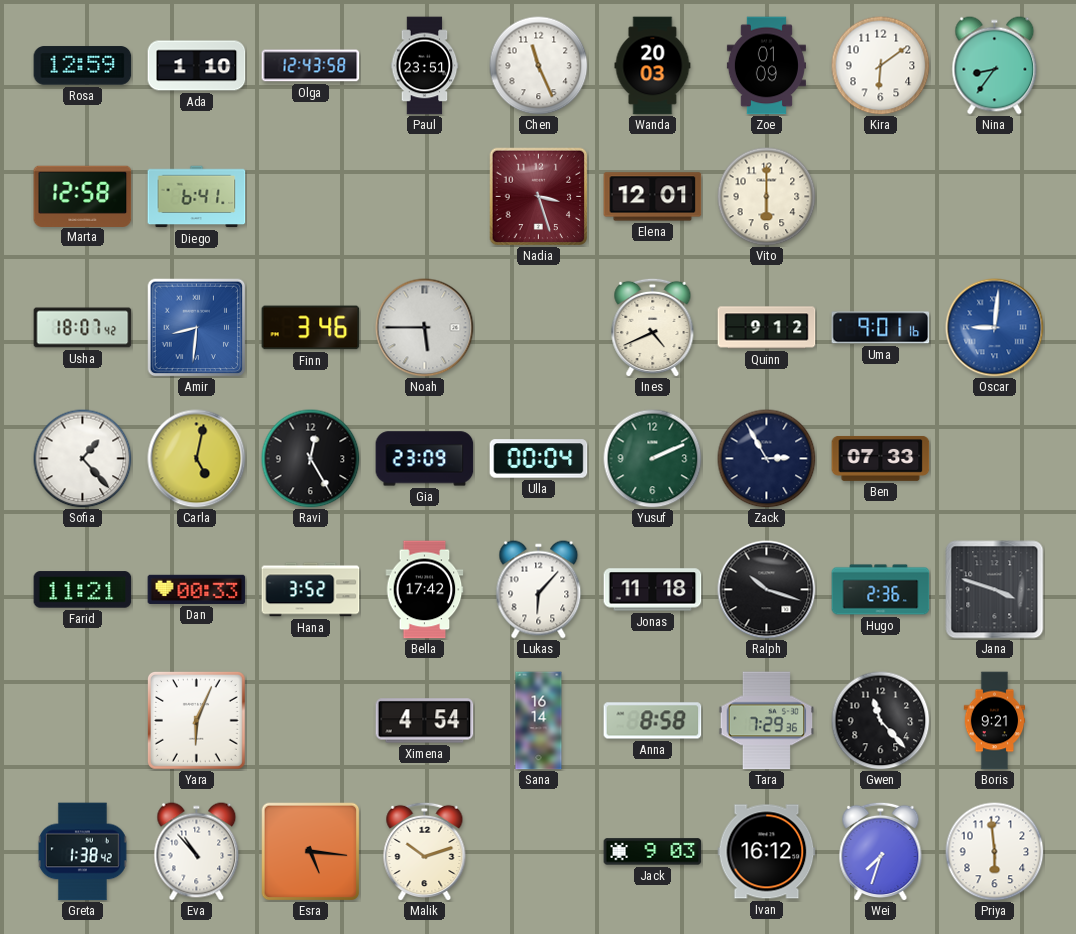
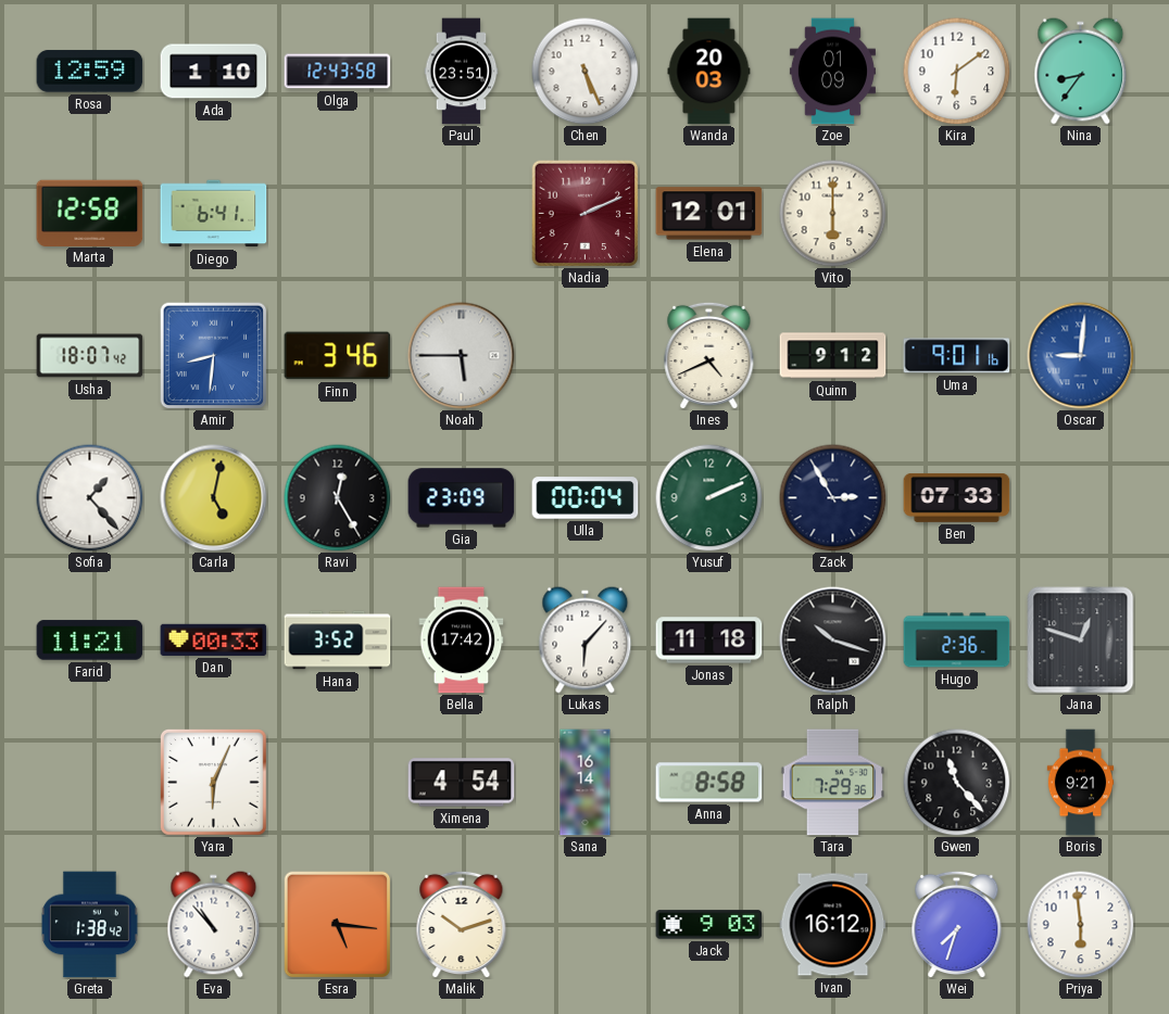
Chen: 11:26 -> 5:26
Nadia: 3:27 -> 2:11
Jana: 3:48 -> 12:48
